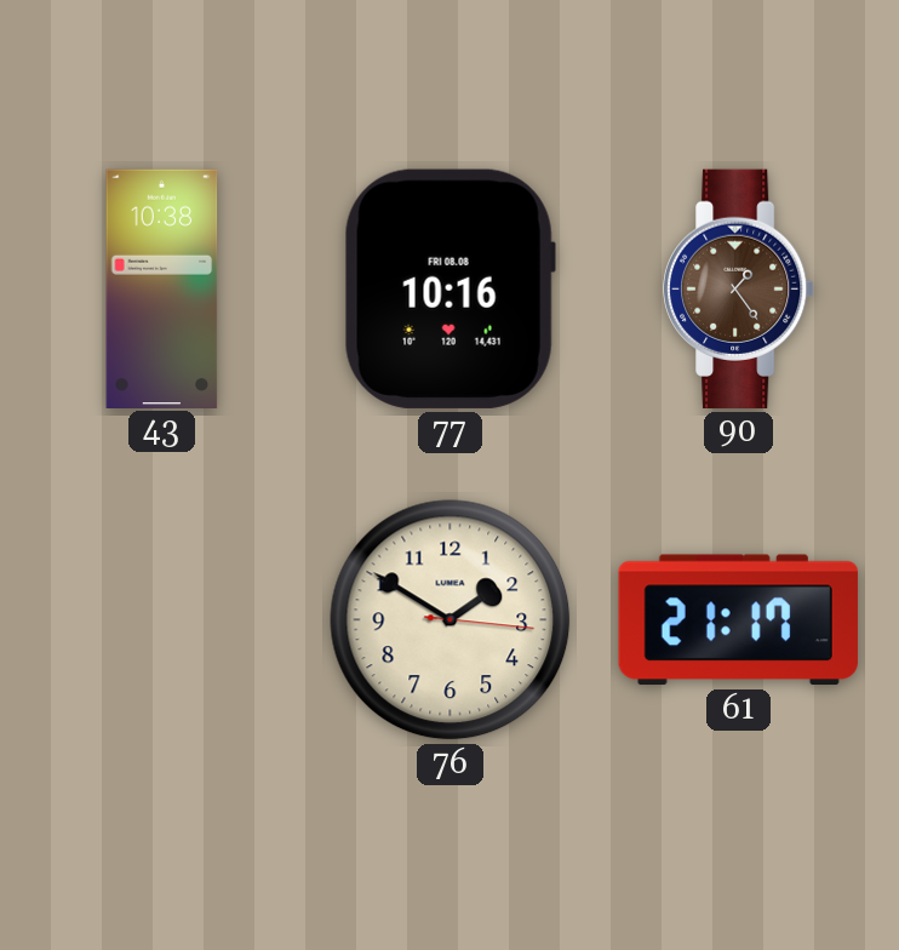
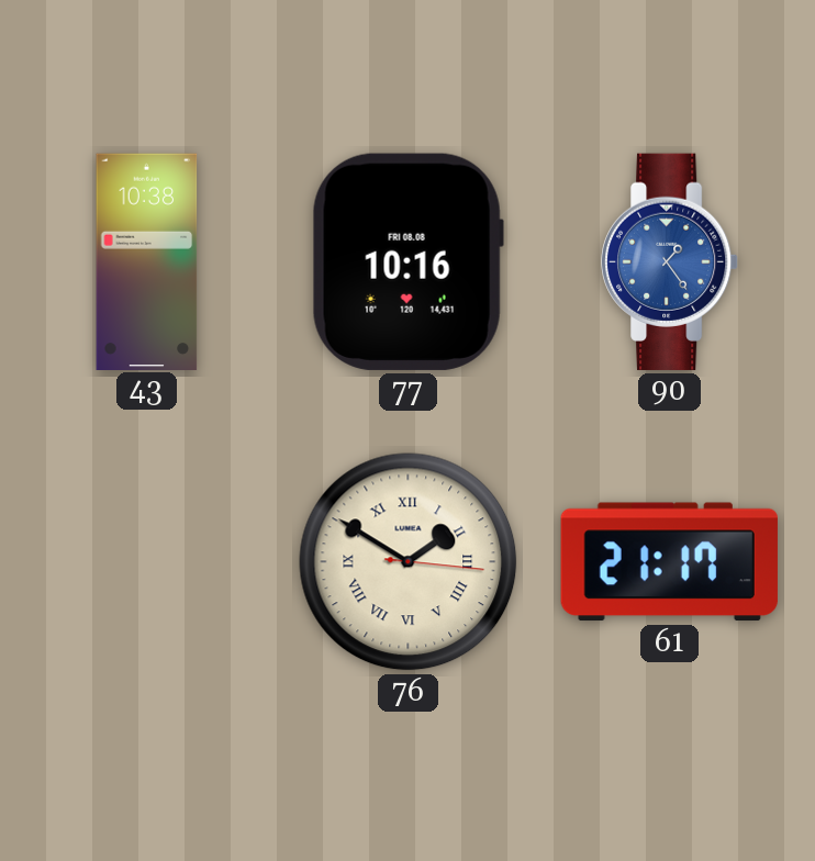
90 dial: brown -> blue
76 numerals: Arabic -> Roman
